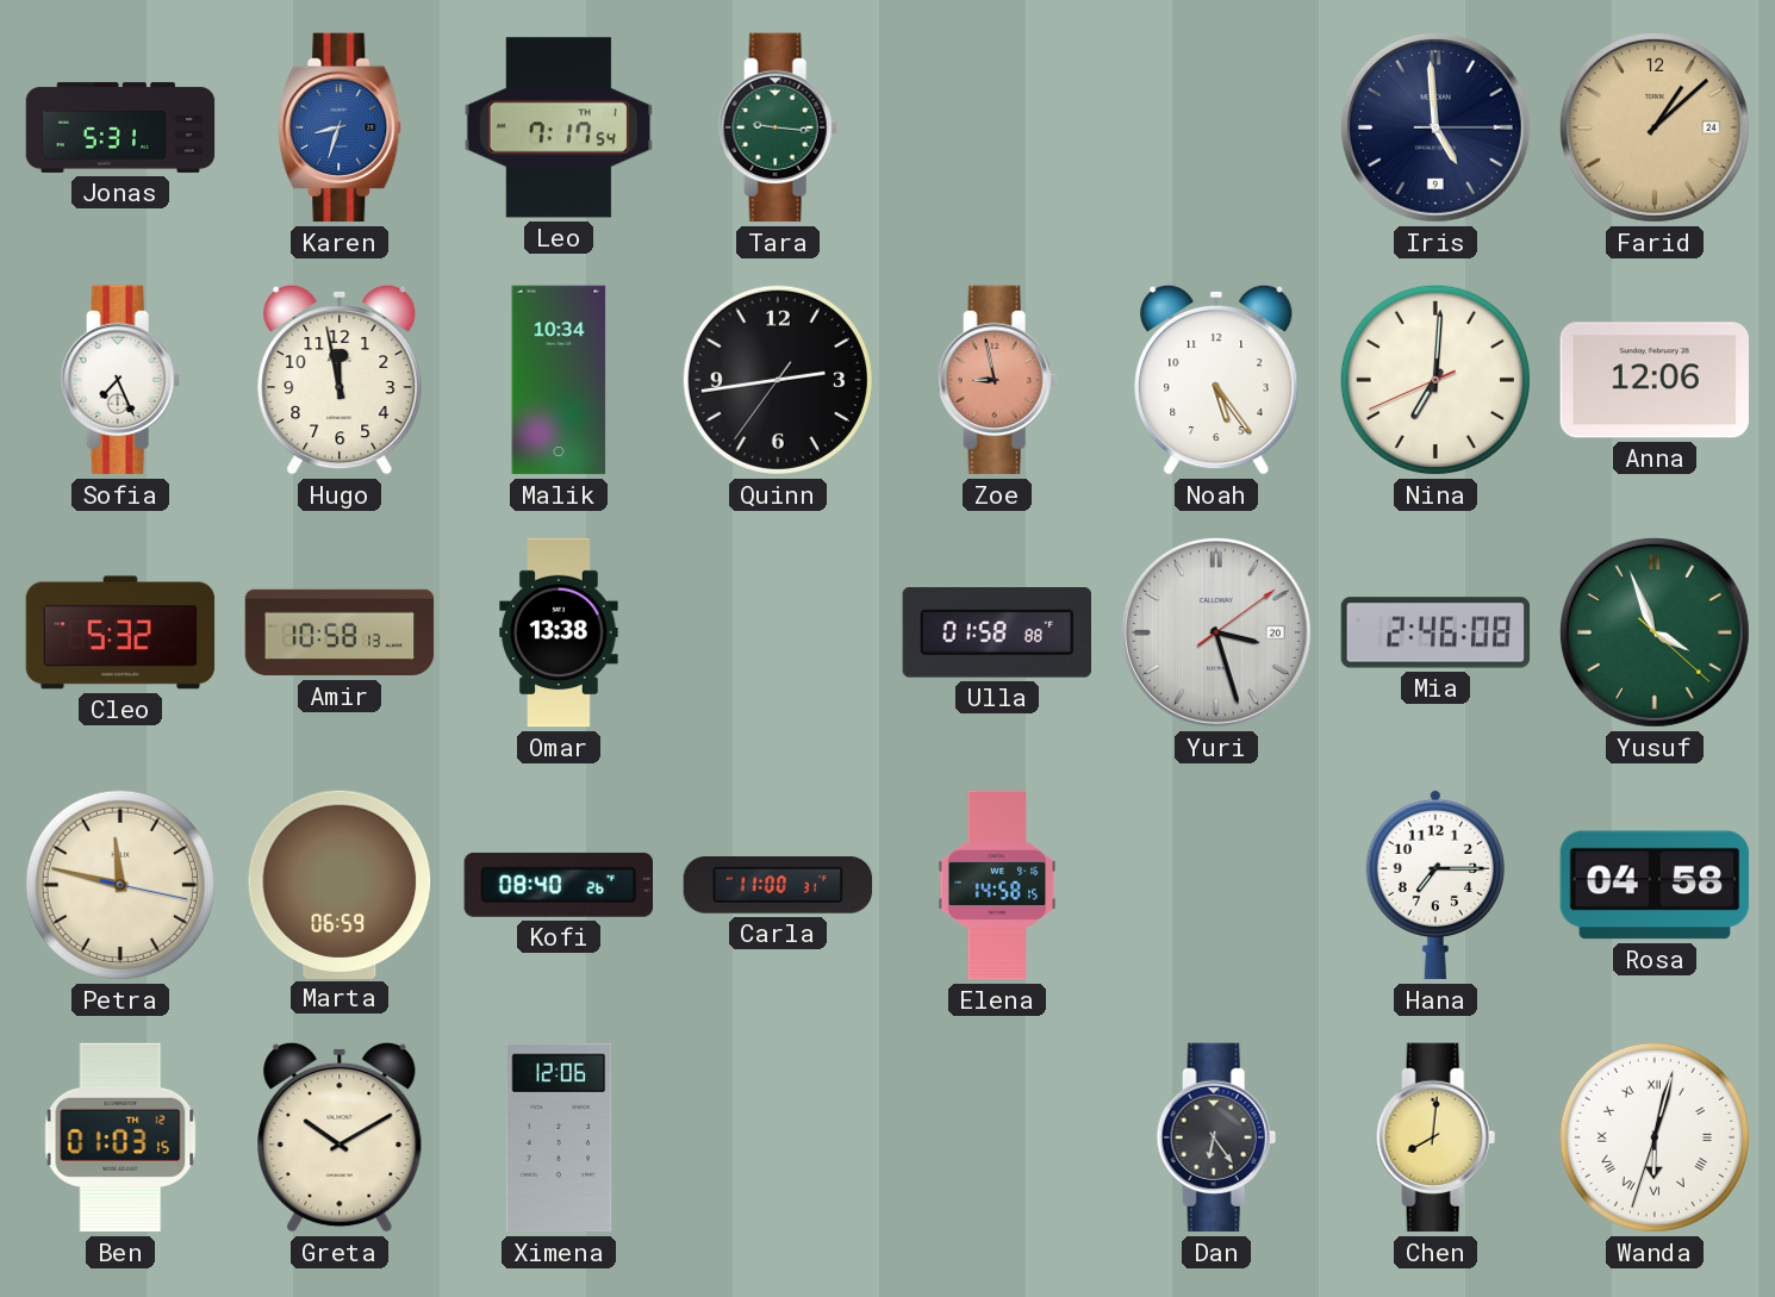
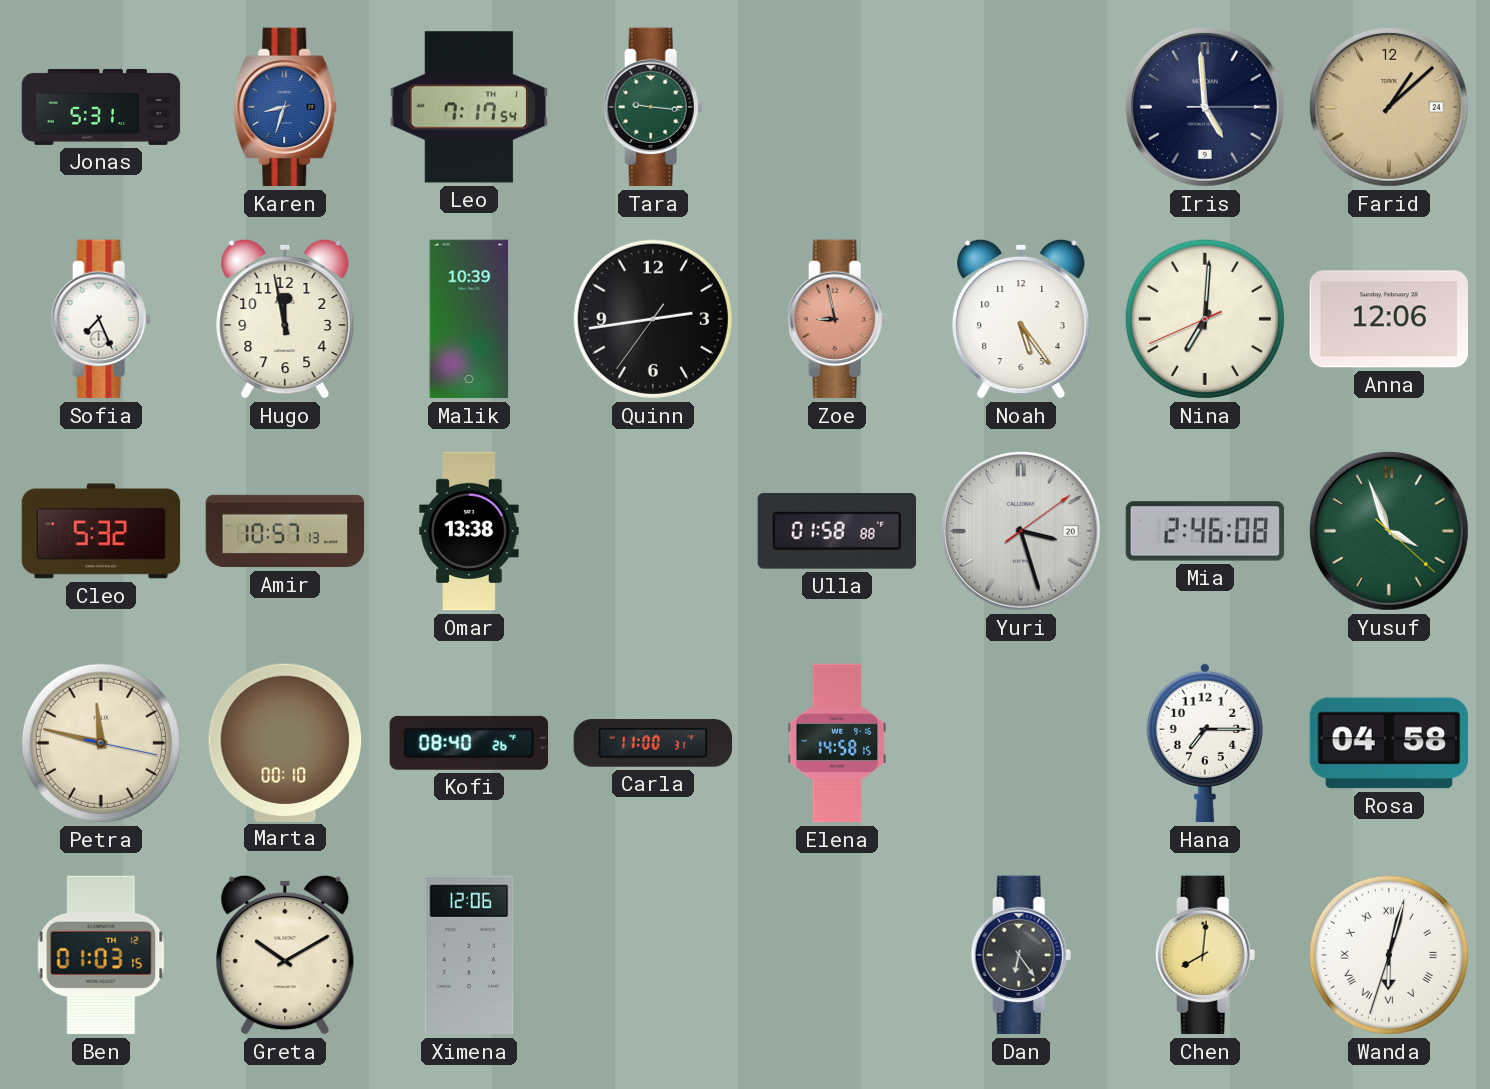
Malik: 10:34 -> 10:39
Amir: 10:58 -> 10:57
Marta: 06:59 -> 00:10
